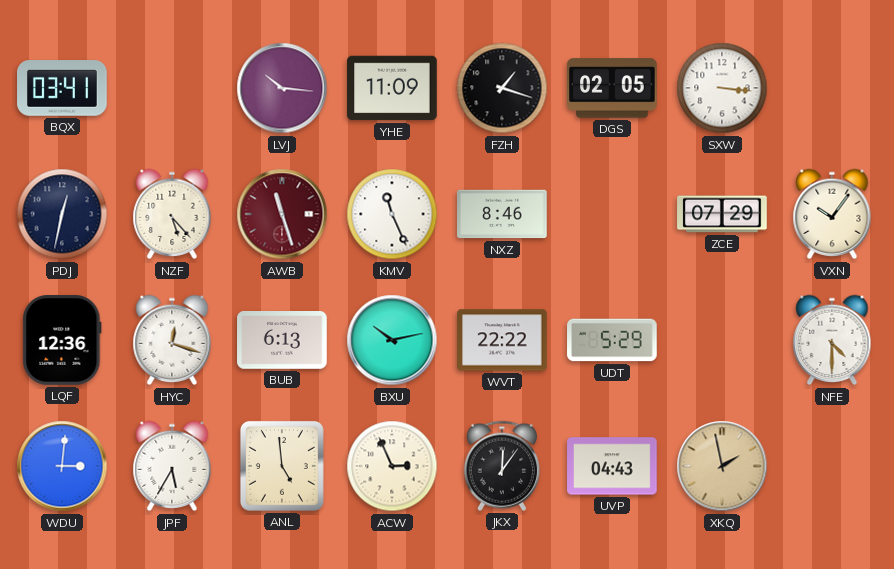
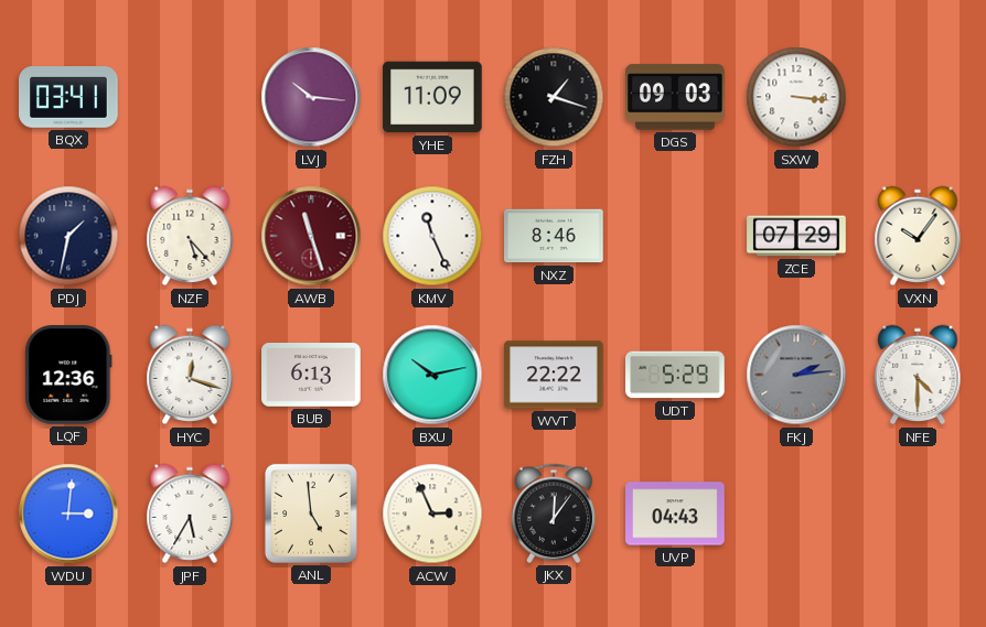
DGS: 02:05 -> 09:03
PDJ: 12:32 -> 1:32
FKJ: none -> 2:14
XKQ: 1:58 -> none
